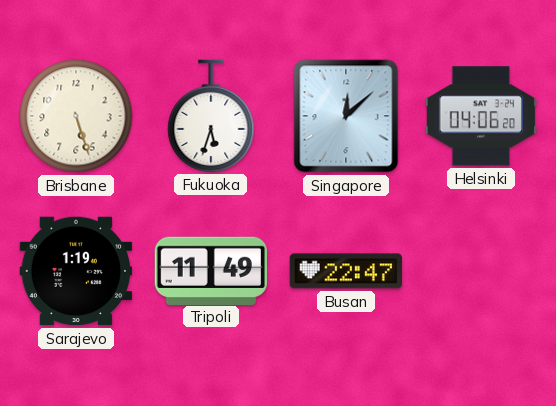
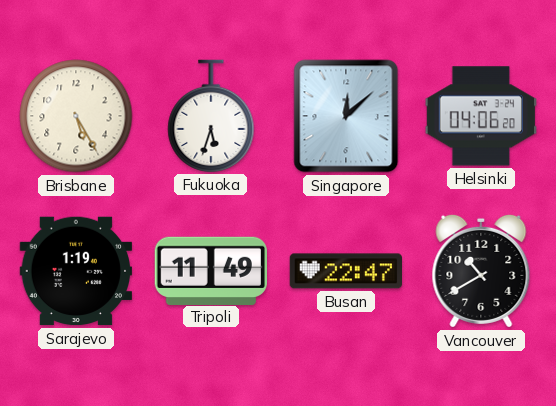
Brisbane: 5:27 -> 5:25
Vancouver: none -> 10:40
